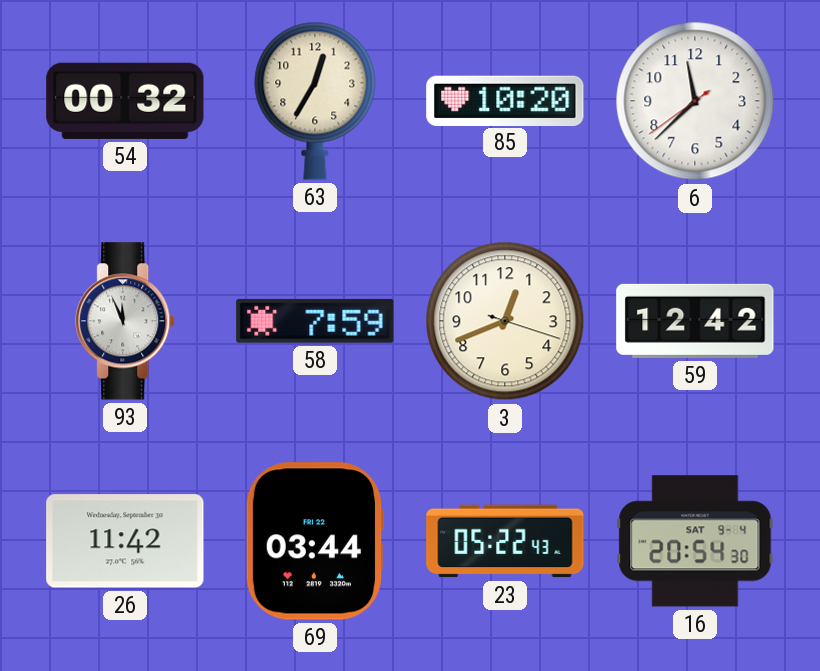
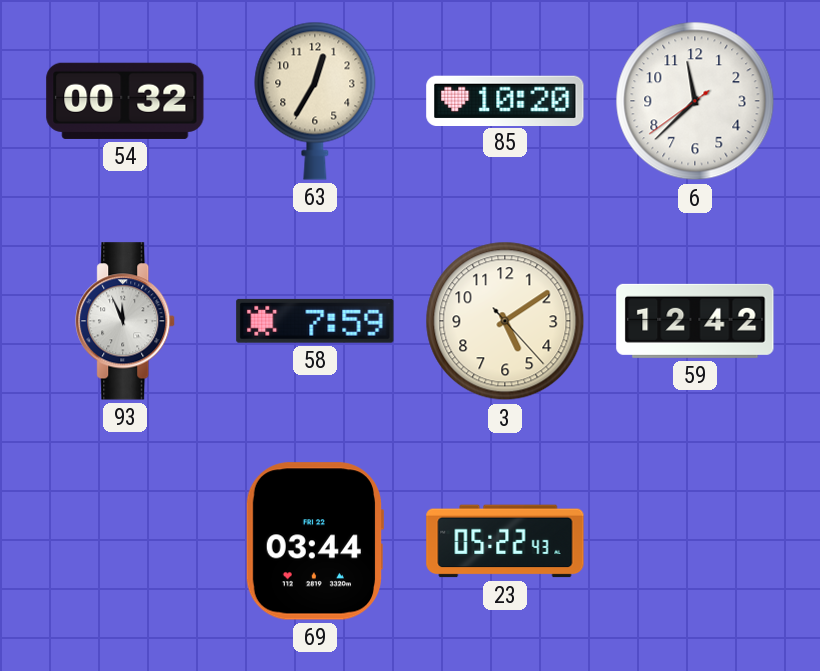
3: 12:41 -> 5:09
26: 11:42 -> none
16: 20:54 -> none
